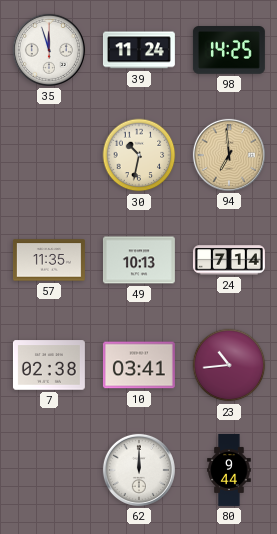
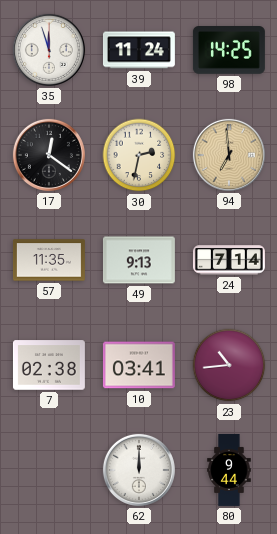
17: none -> 12:21
30: 10:32 -> 2:32
49: 10:13 -> 9:13
